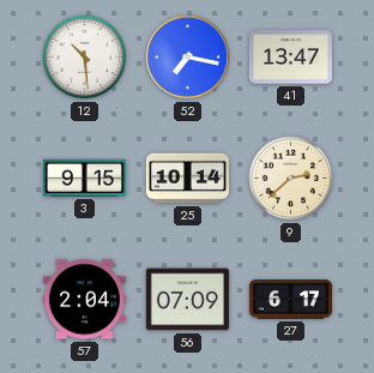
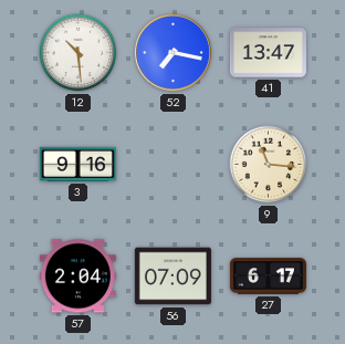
3: 9:15 -> 9:16
25: 10:14 -> none
9: 2:38 -> 11:16
